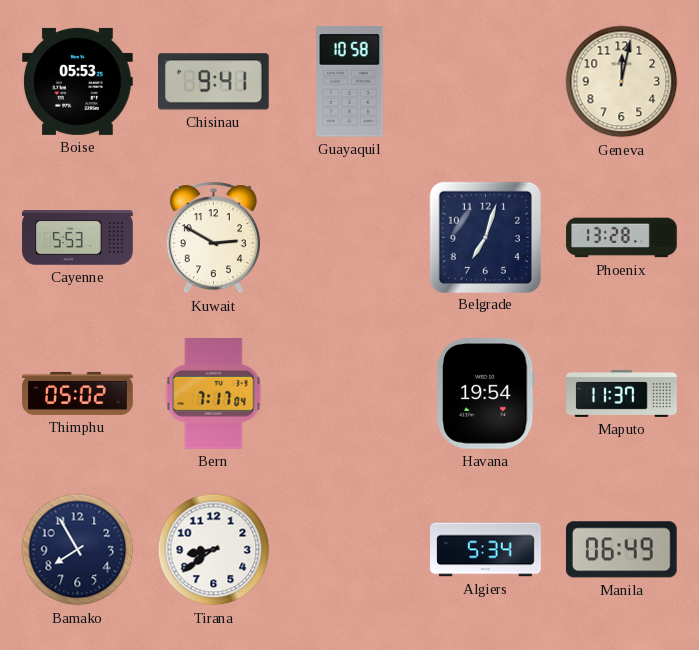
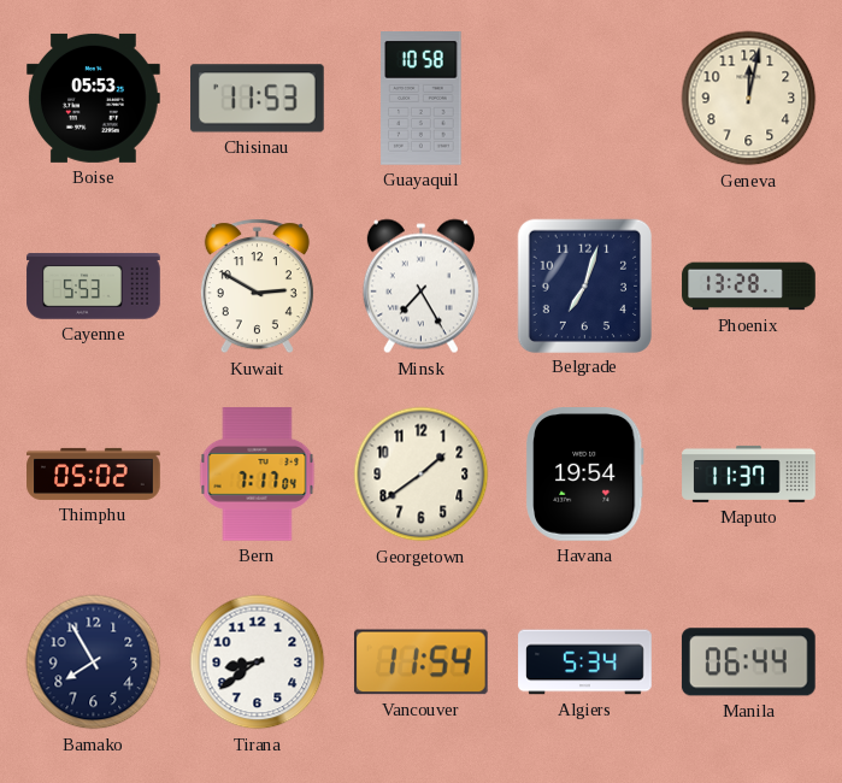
Chisinau: 9:41 -> 11:53
Minsk: none -> 7:25
Georgetown: none -> 1:39
Vancouver: none -> 11:54
Manila: 06:49 -> 06:44
